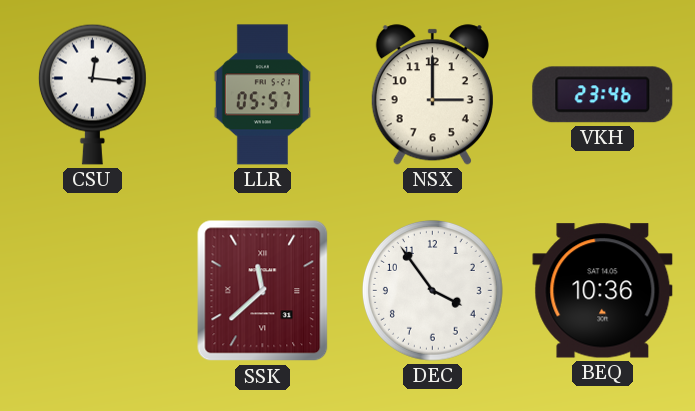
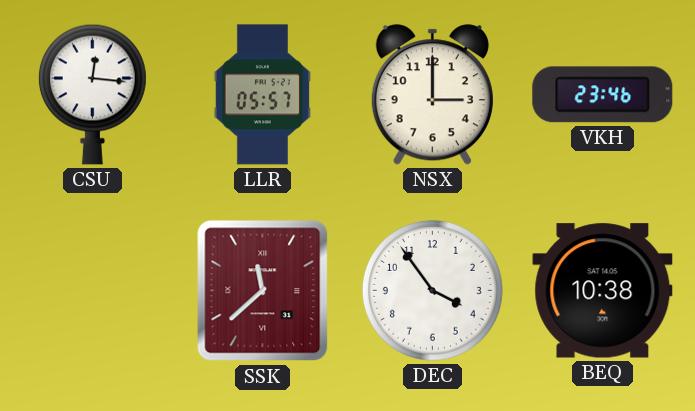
BEQ: 10:36 -> 10:38
